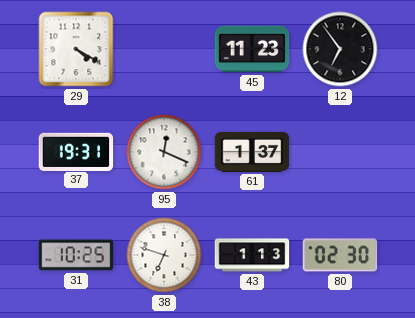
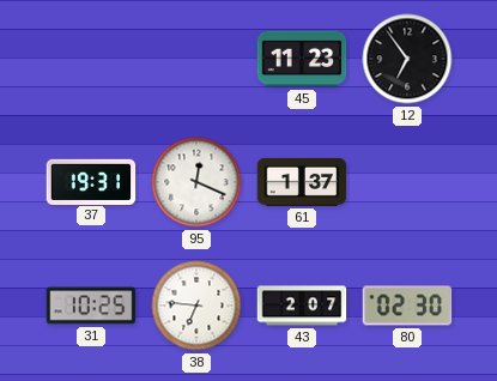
29: 4:20 -> none
38: 6:48 -> 6:46
43: 1:13 -> 2:07
